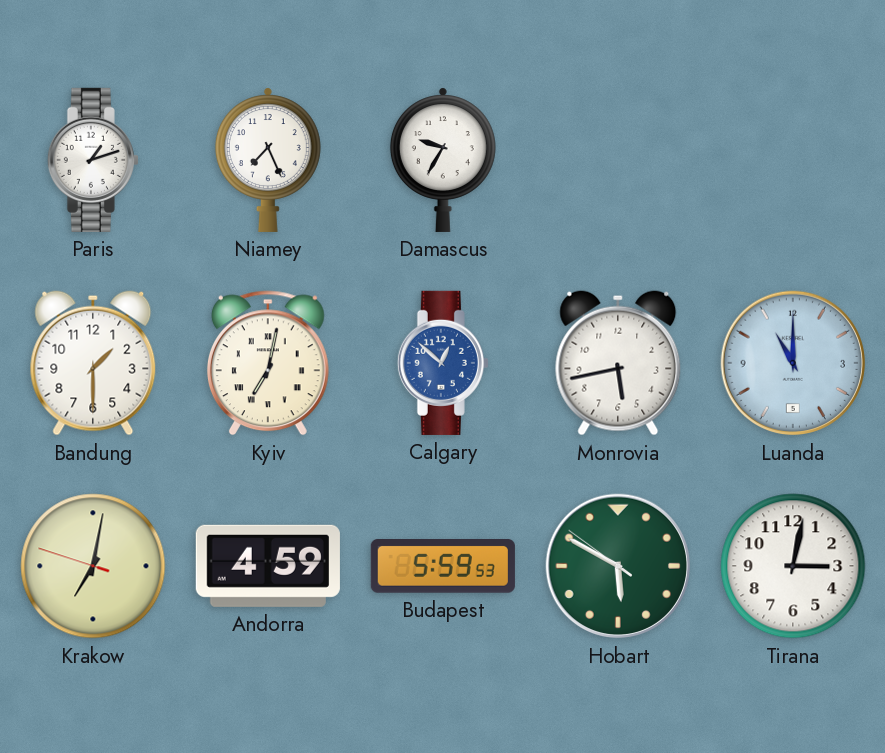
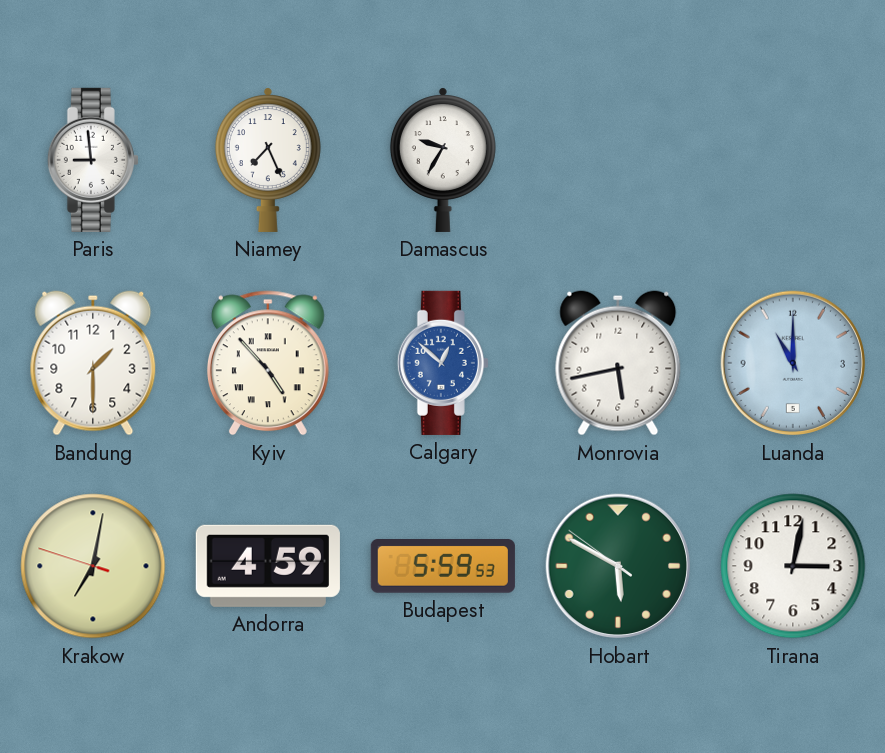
Paris: 1:12 -> 8:59
Kyiv: 7:02 -> 4:53
